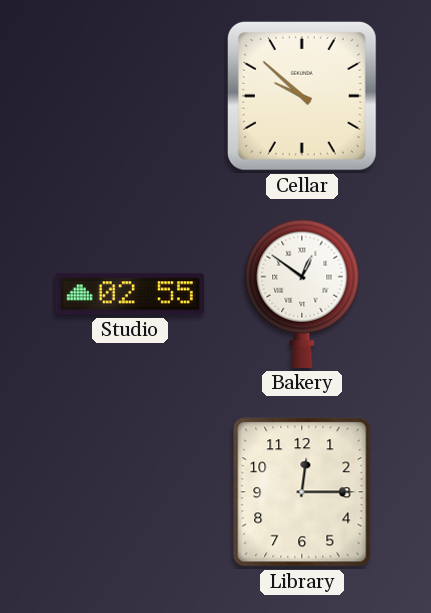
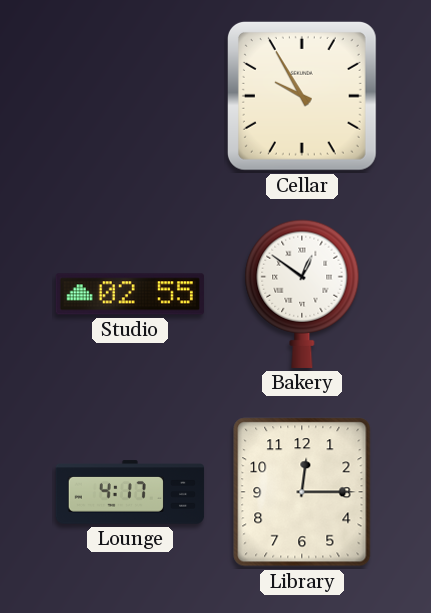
Cellar: 9:52 -> 9:55
Lounge: none -> 4:17
